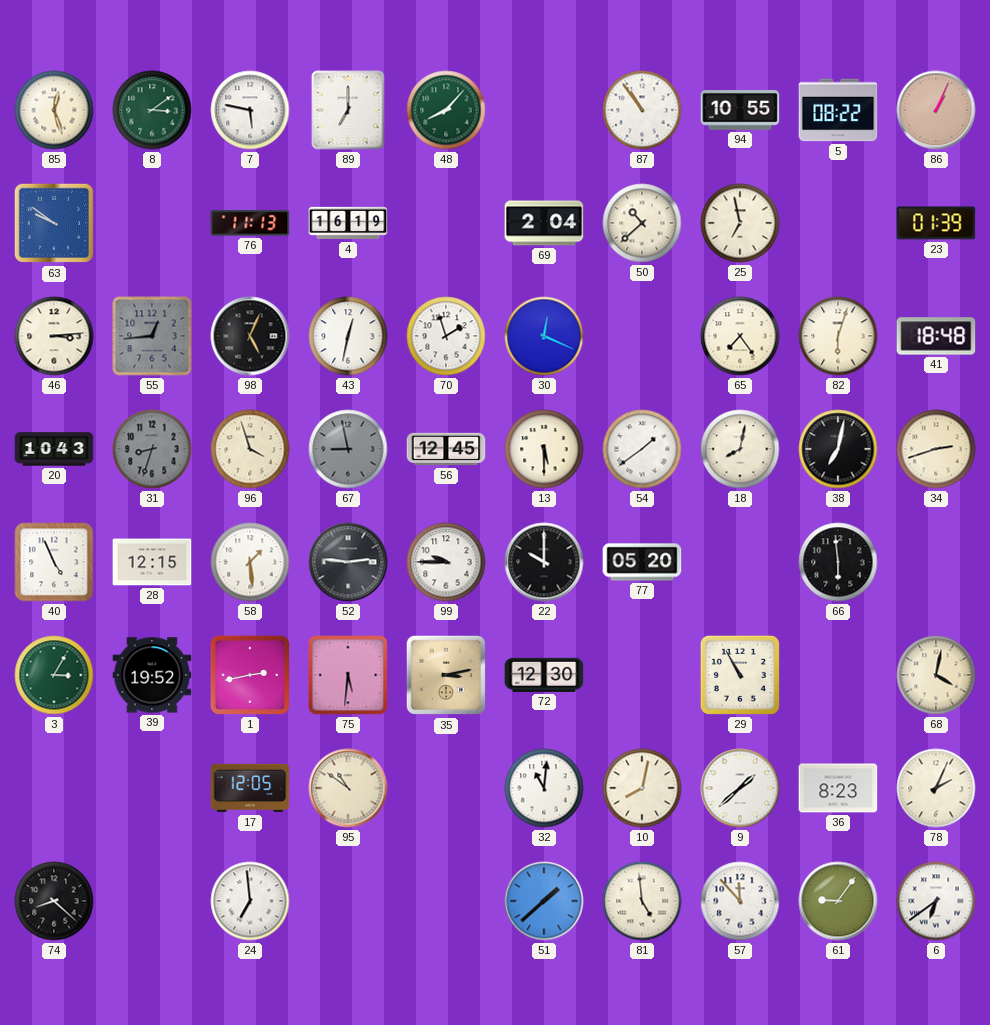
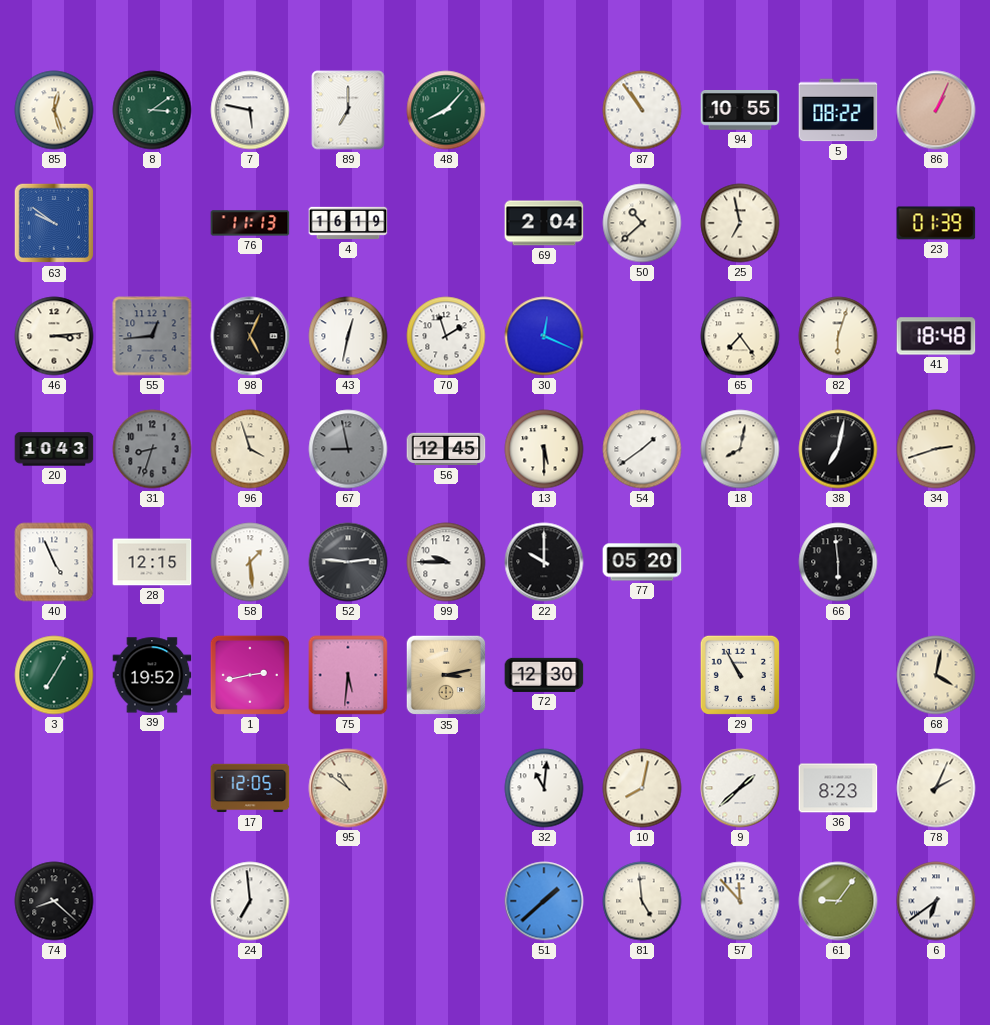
3: 3:05 -> 7:05
